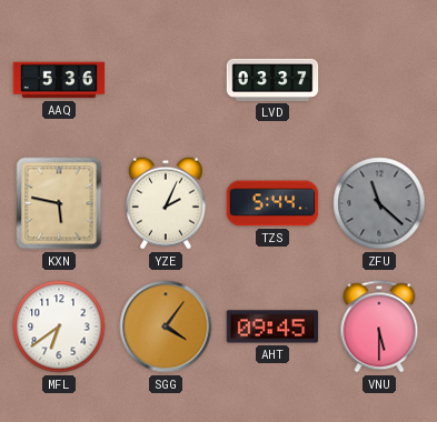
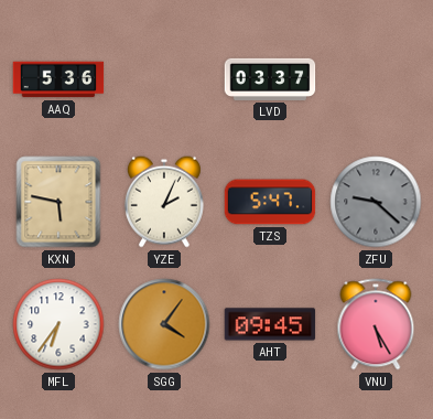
TZS: 5:44 -> 5:47
ZFU: 11:22 -> 9:22
MFL: 6:39 -> 6:36
VNU: 5:30 -> 5:25
